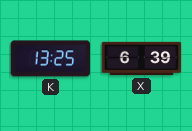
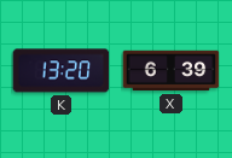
K: 13:25 -> 13:20
